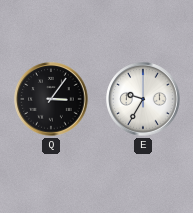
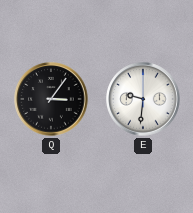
E: 9:35 -> 9:31
